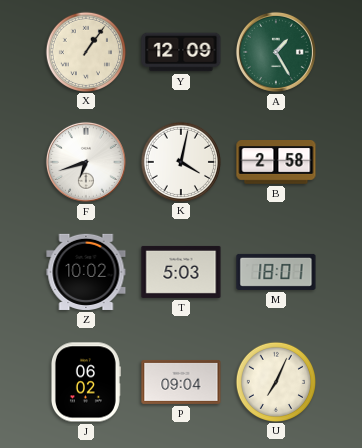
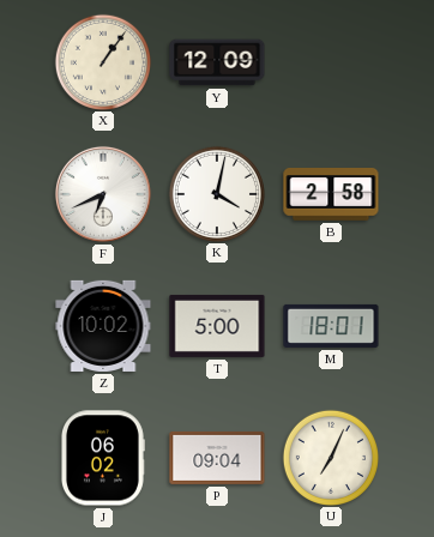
A: 1:25 -> none
F: 6:42 -> 6:41
T: 5:03 -> 5:00
